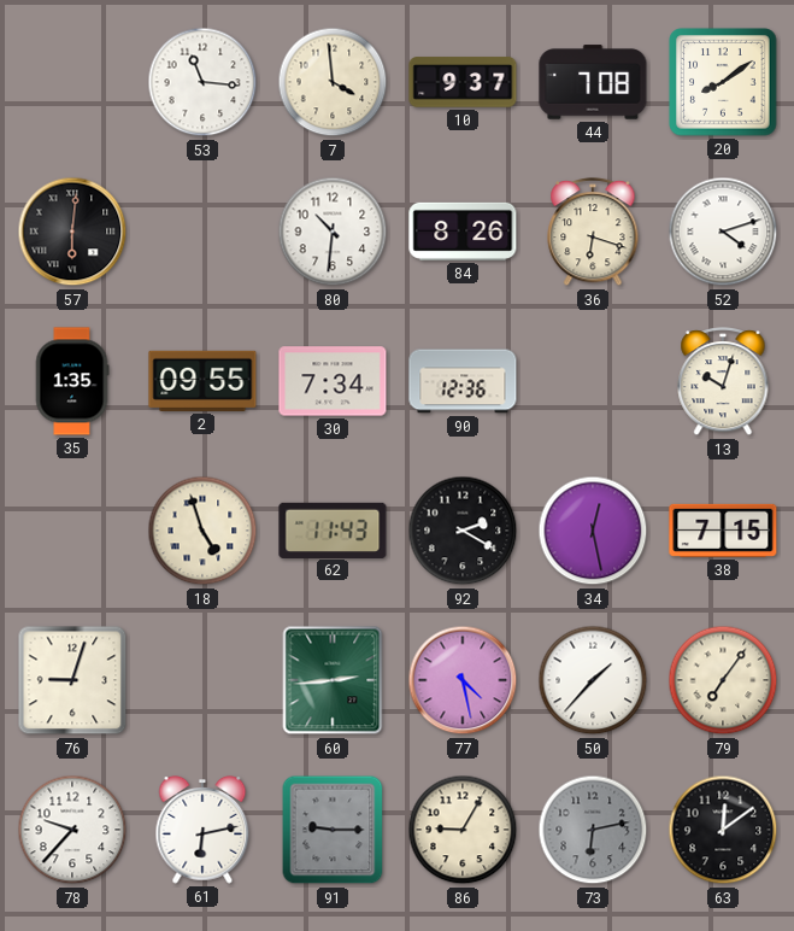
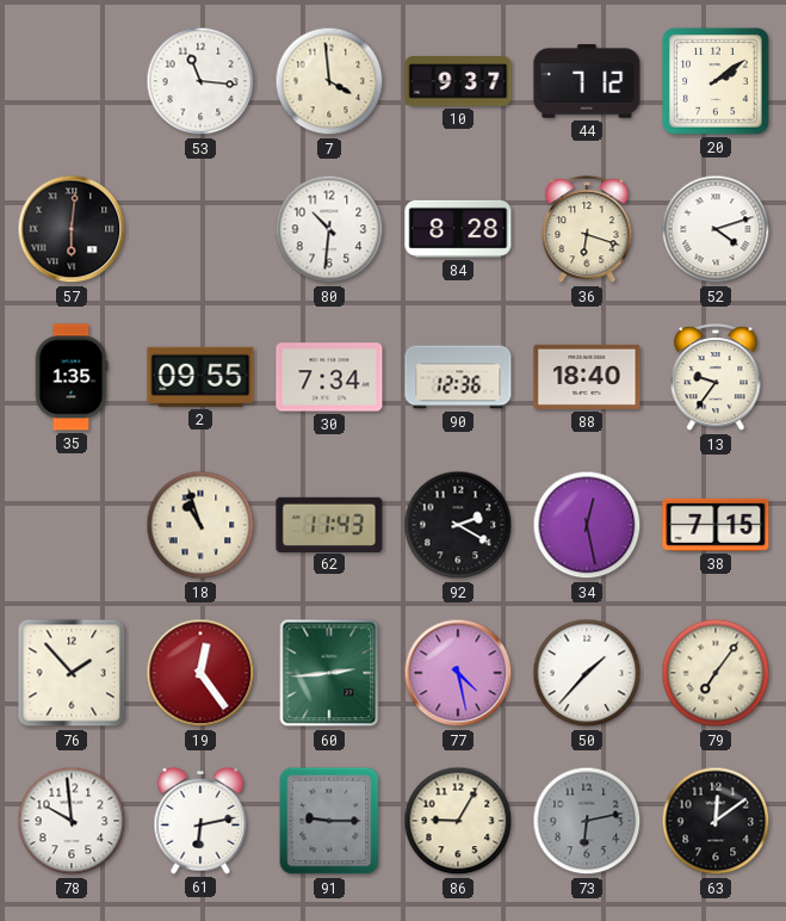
44: 7:08 -> 7:12
20: 8:09 -> 2:09
84: 8:26 -> 8:28
88: none -> 18:40
13: 10:03 -> 9:36
18: 4:57 -> 10:57
76: 9:03 -> 1:53
19: none -> 12:24
78: 9:37 -> 9:59
